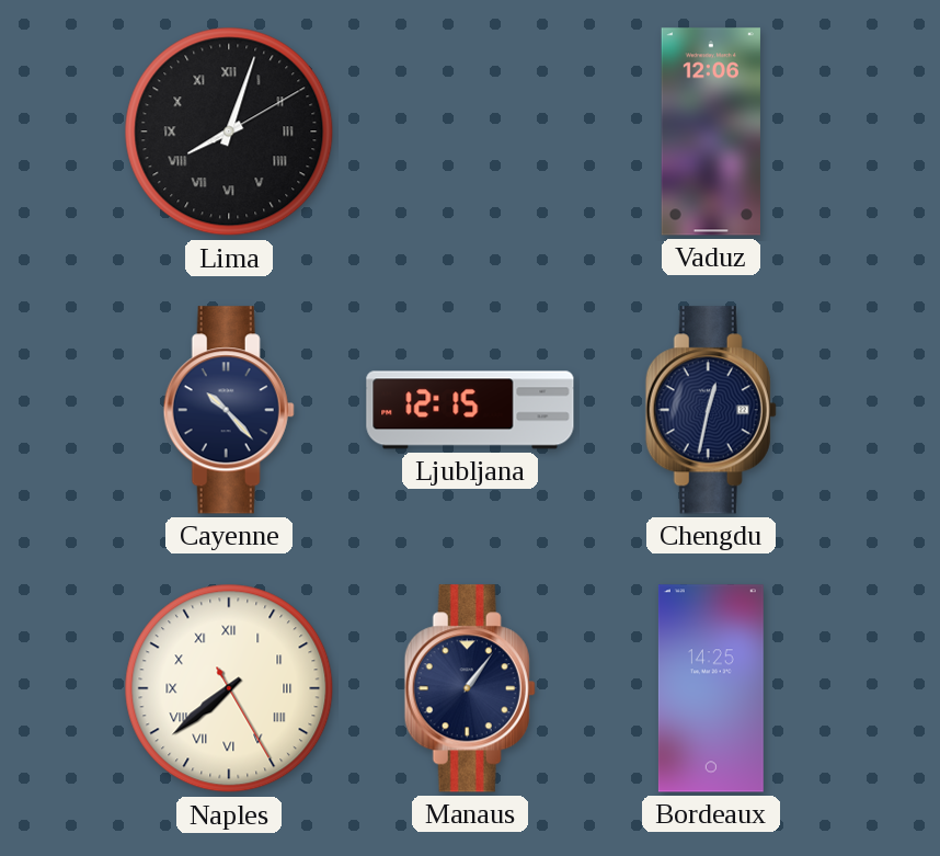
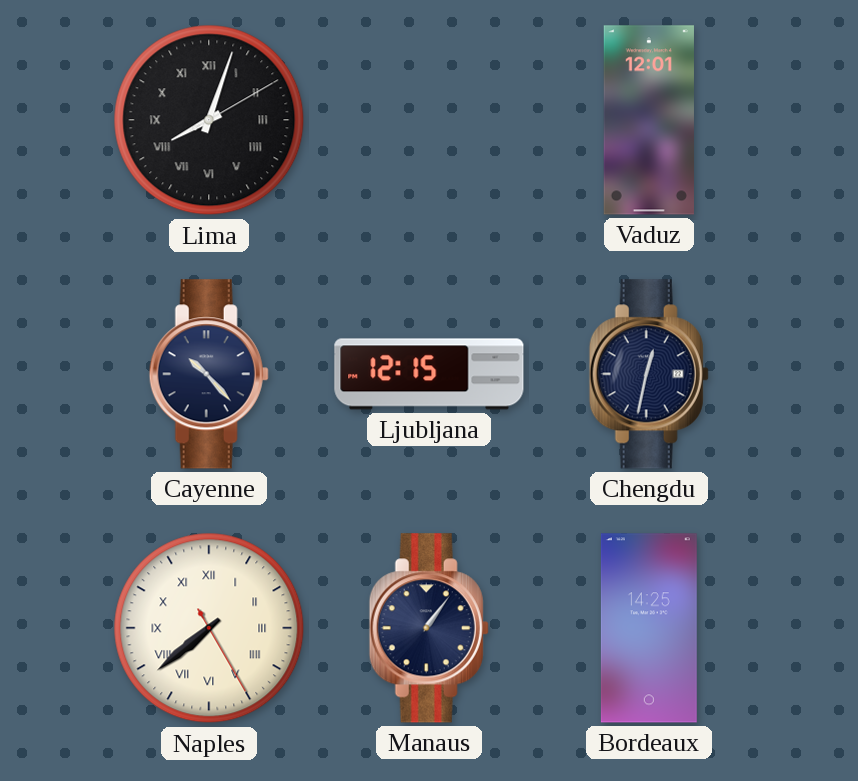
Vaduz: 12:06 -> 12:01
